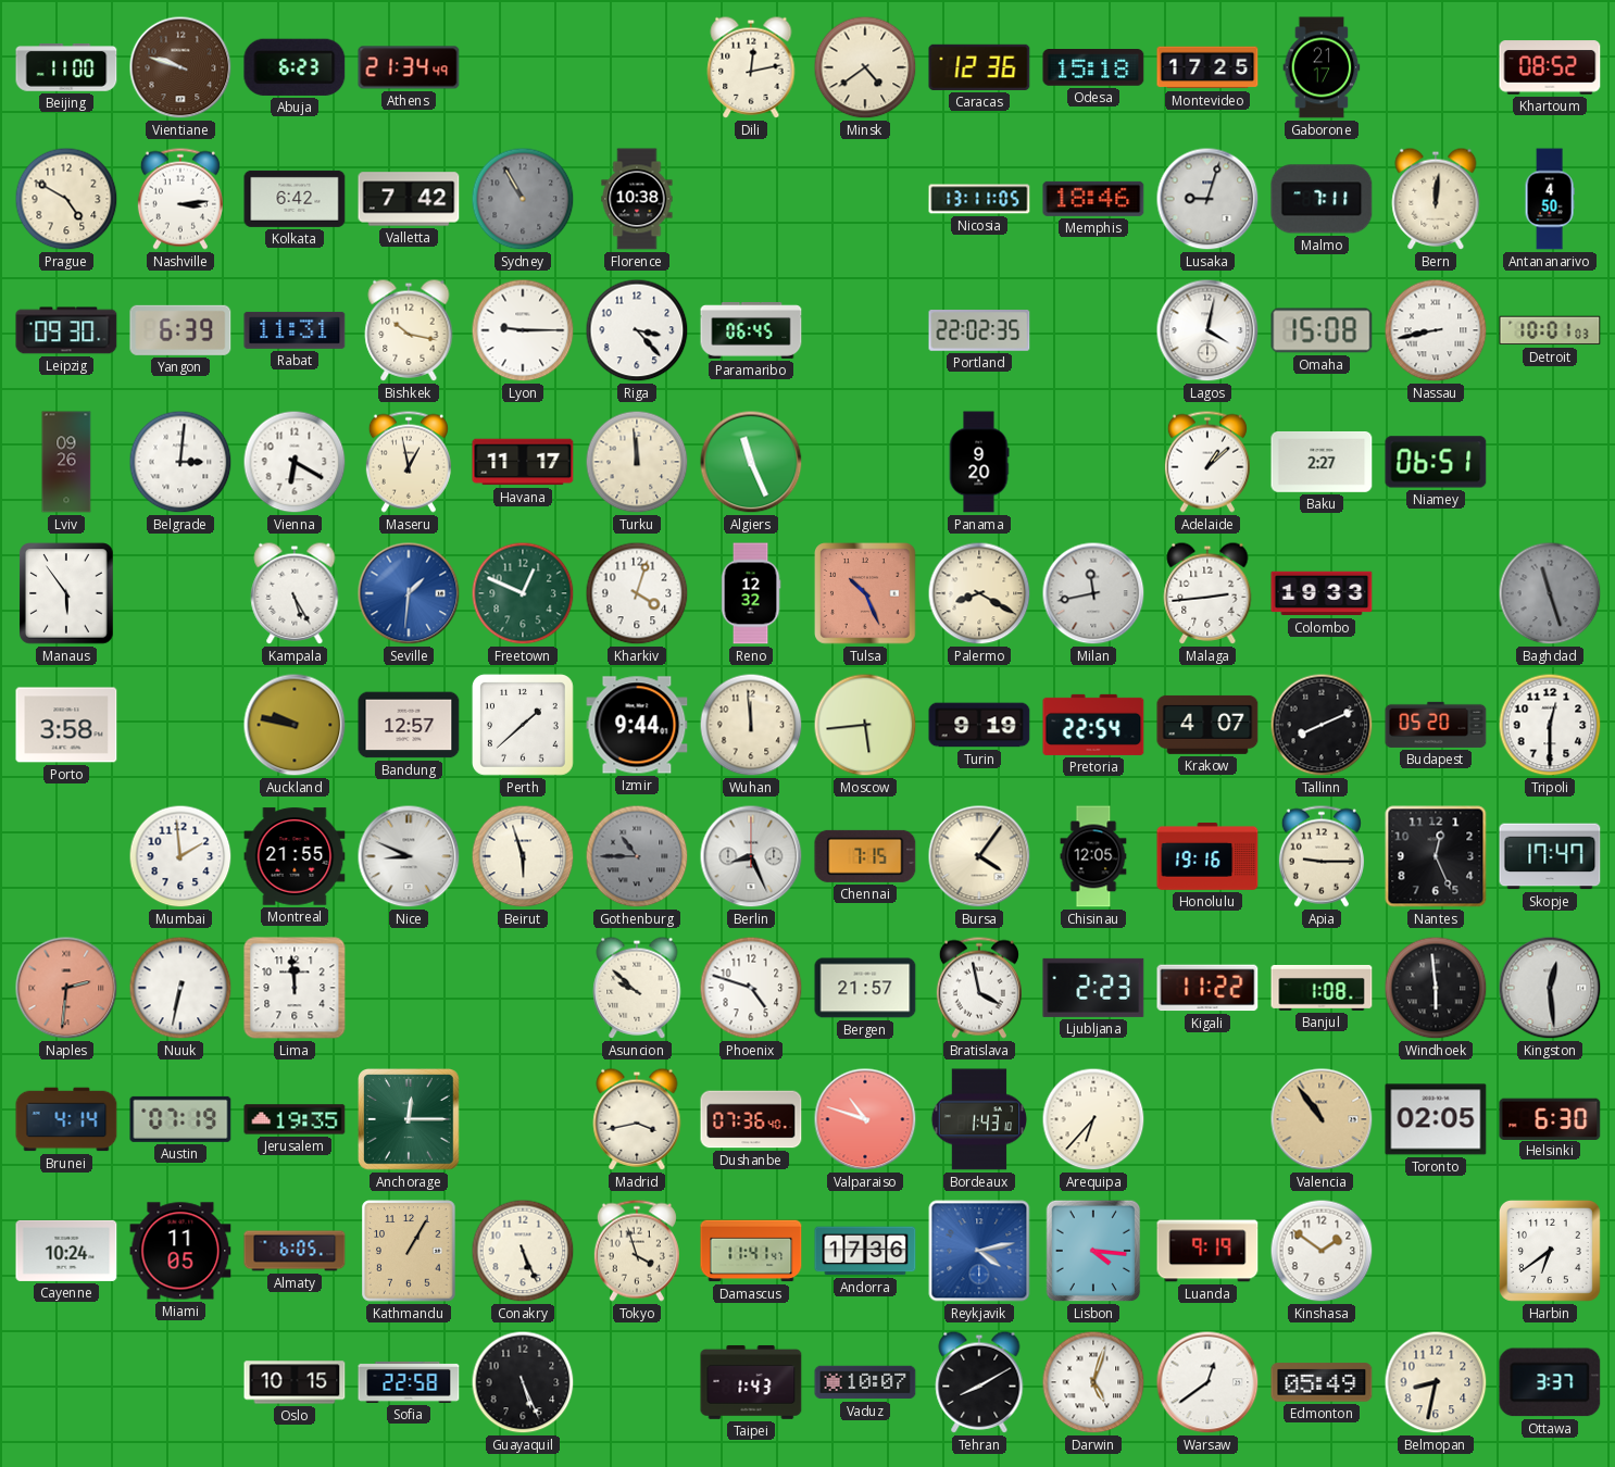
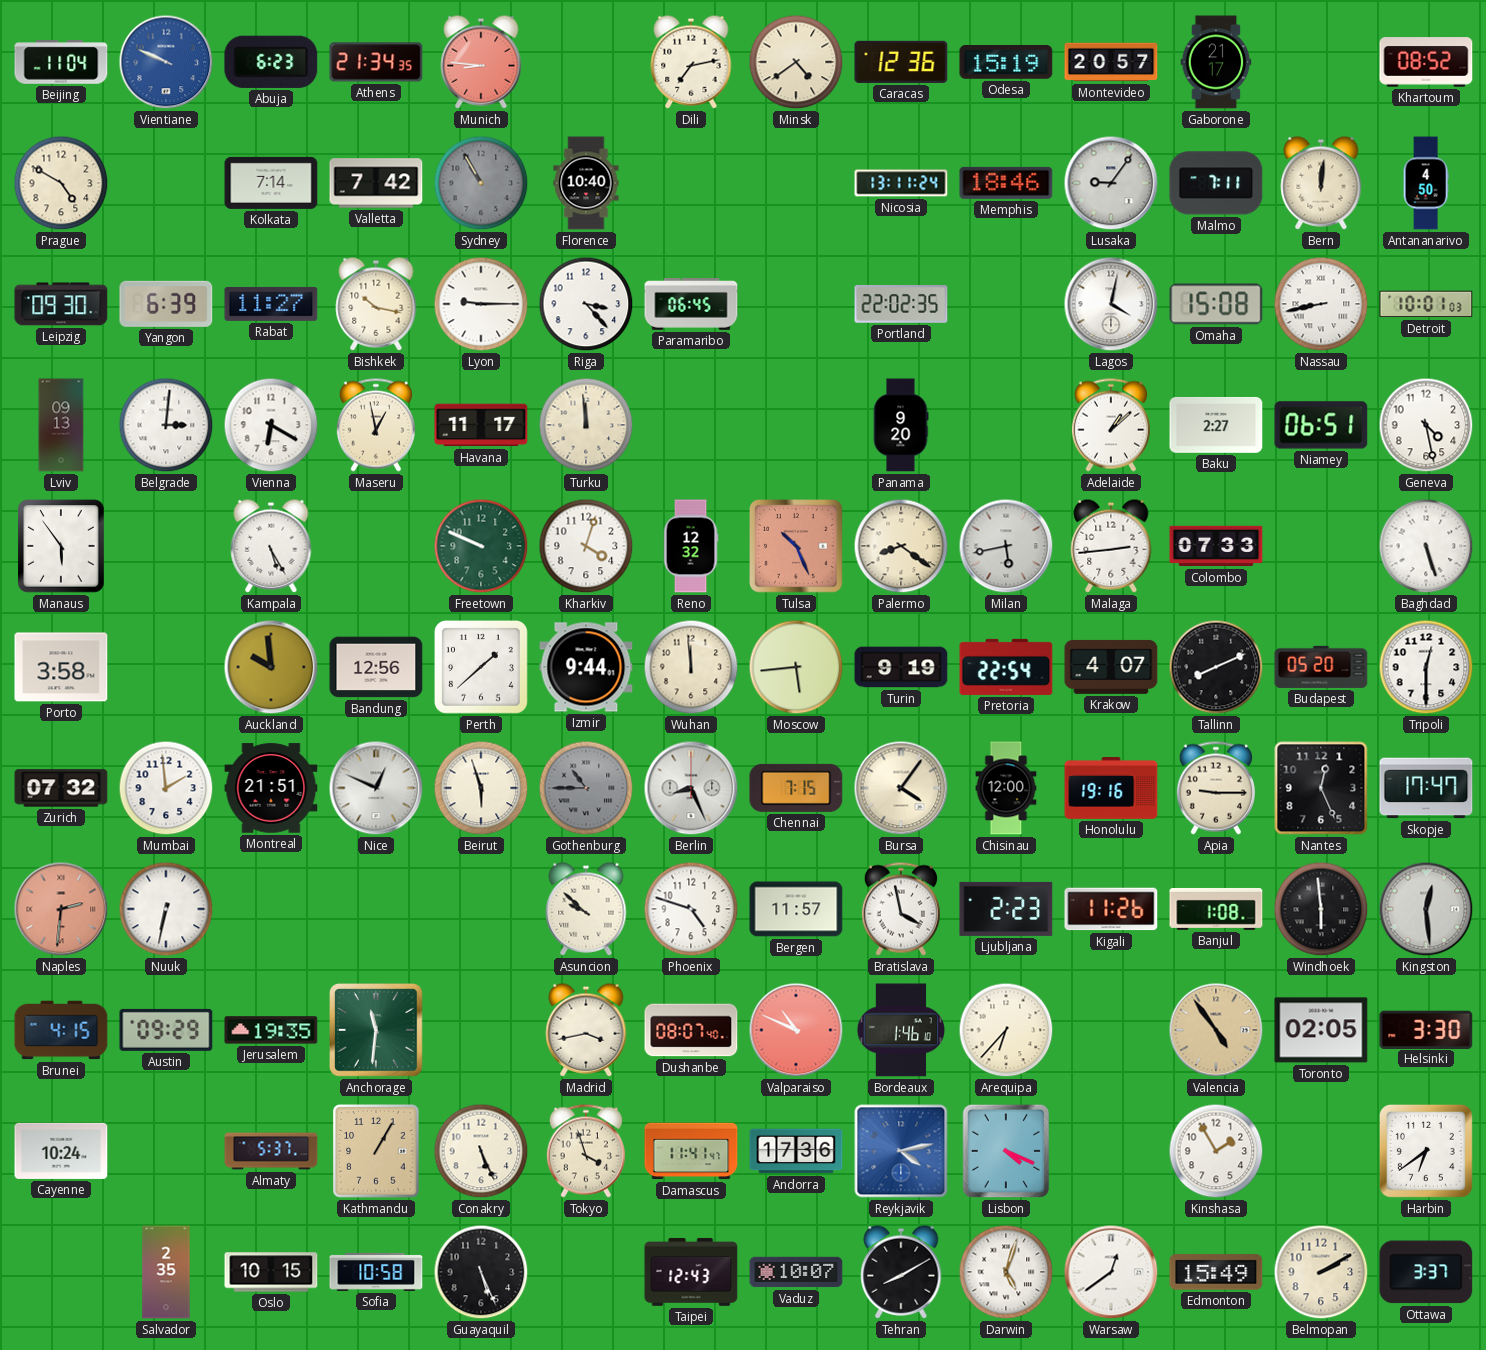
Beijing: 11:00 -> 11:04
Vientiane: 9:48 -> 9:49
Vientiane dial: brown -> blue
Athens: 21:34:49 -> 21:34:35
Munich: none -> 8:46
Dili: 12:13 -> 7:13
Odesa: 15:18 -> 15:19
Montevideo: 17:25 -> 20:57
Nashville: 3:14 -> none
Kolkata: 6:42 -> 7:14
Florence: 10:38 -> 10:40
Nicosia: 13:11:05 -> 13:11:24
Lusaka: 9:03 -> 9:06
Rabat: 11:31 -> 11:27
Lviv: 09:26 -> 09:13
Algiers: 11:26 -> none
Geneva: none -> 4:28
Seville: 1:31 -> none
Freetown: 12:49 -> 9:49
Palermo: 8:20 -> 8:21
Milan: 11:43 -> 5:43
Colombo: 19:33 -> 07:33
Baghdad: 11:27 -> 5:27
Baghdad dial: grey -> white
Auckland: 9:47 -> 9:59
Bandung: 12:57 -> 12:56
Zurich: none -> 07:32
Montreal: 21:55 -> 21:51
Nice: 8:49 -> 12:49
Chisinau: 12:05 -> 12:00
Lima: 11:59 -> none
Bergen: 21:57 -> 11:57
Kigali: 11:22 -> 11:26
Brunei: 4:14 -> 4:15
Austin: 07:19 -> 09:29
Anchorage: 12:15 -> 11:31
Dushanbe: 07:36 -> 08:07
Valparaiso: 10:48 -> 10:49
Bordeaux: 1:43 -> 1:46
Valencia: 10:54 -> 4:54
Helsinki: 6:30 -> 3:30
Miami: 11:05 -> none
Almaty: 6:05 -> 5:37
Lisbon: 4:16 -> 4:19
Luanda: 9:19 -> none
Kinshasa: 1:51 -> 1:55
Salvador: none -> 2:35
Sofia: 22:58 -> 10:58
Taipei: 1:43 -> 12:43
Edmonton: 05:49 -> 15:49
Belmopan: 8:32 -> 2:10
